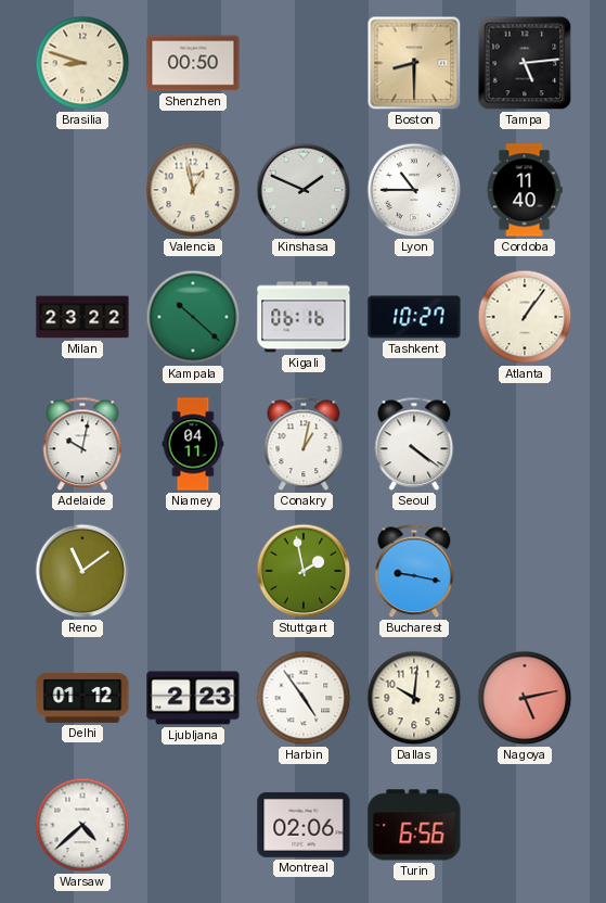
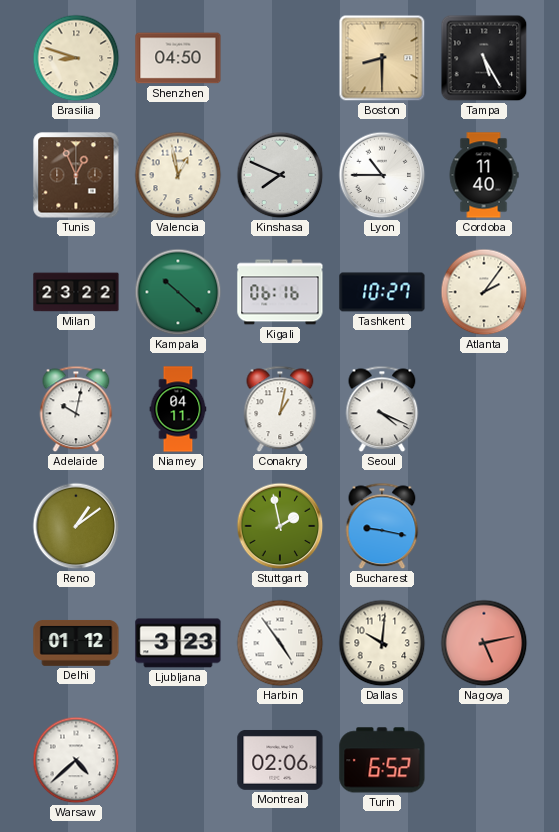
Shenzhen: 00:50 -> 04:50
Tampa: 5:14 -> 5:25
Tunis: none -> 12:56
Kinshasa: 1:49 -> 7:49
Atlanta: 1:06 -> 2:06
Seoul: 4:21 -> 4:19
Reno: 11:09 -> 1:09
Ljubljana: 2:23 -> 3:23
Turin: 6:56 -> 6:52
